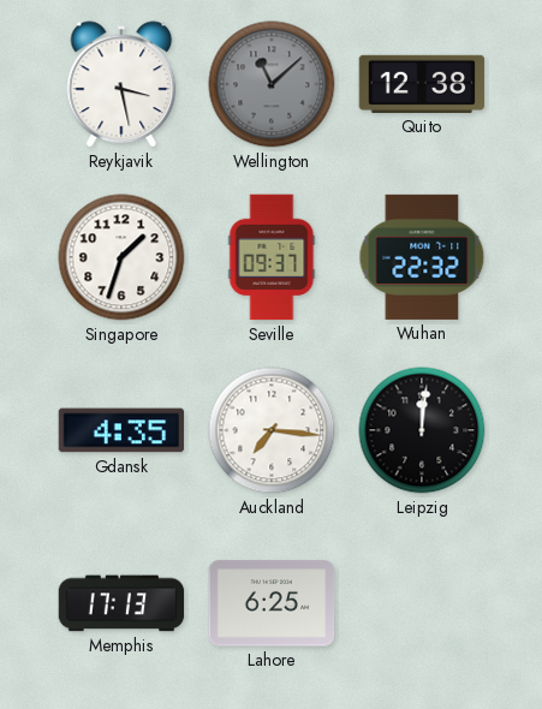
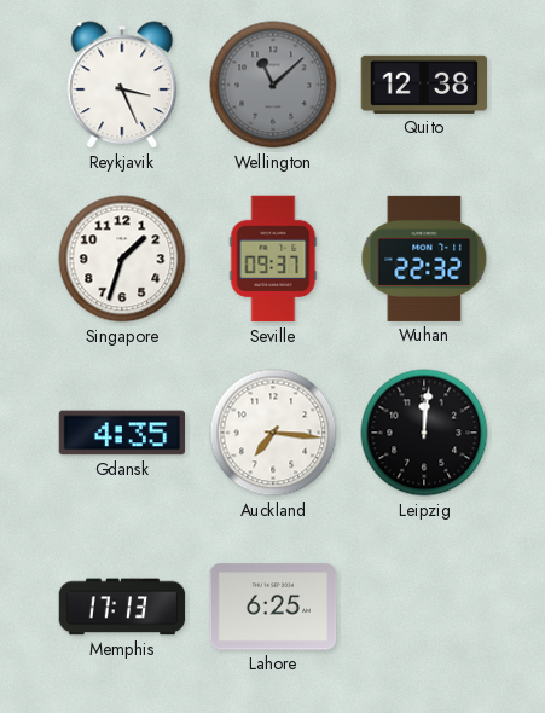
Reykjavik: 3:28 -> 3:26
